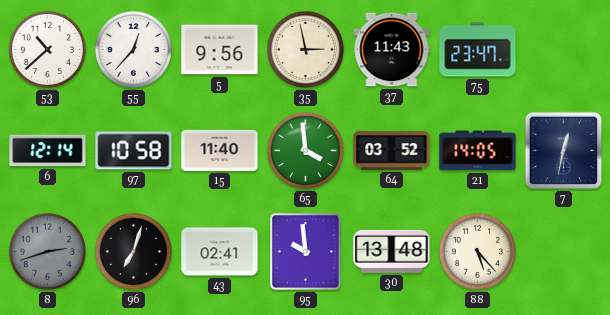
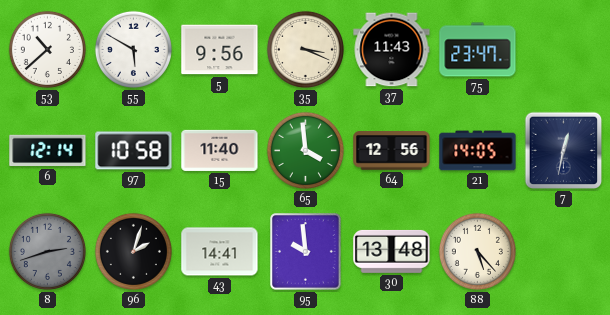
55: 12:37 -> 5:50
35: 2:58 -> 3:19
64: 03:52 -> 12:56
96: 7:03 -> 2:03
43: 02:41 -> 14:41
